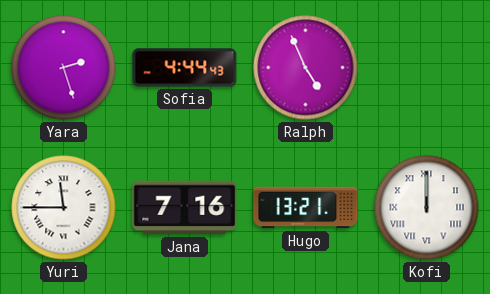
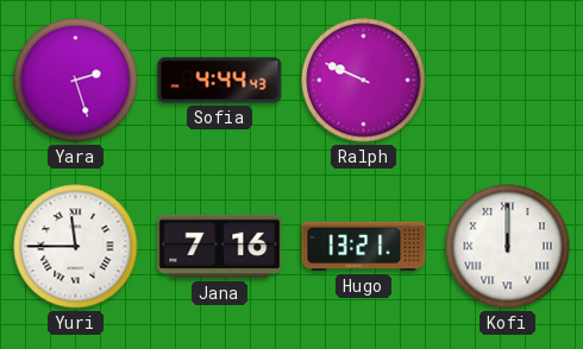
Ralph: 4:56 -> 9:49
